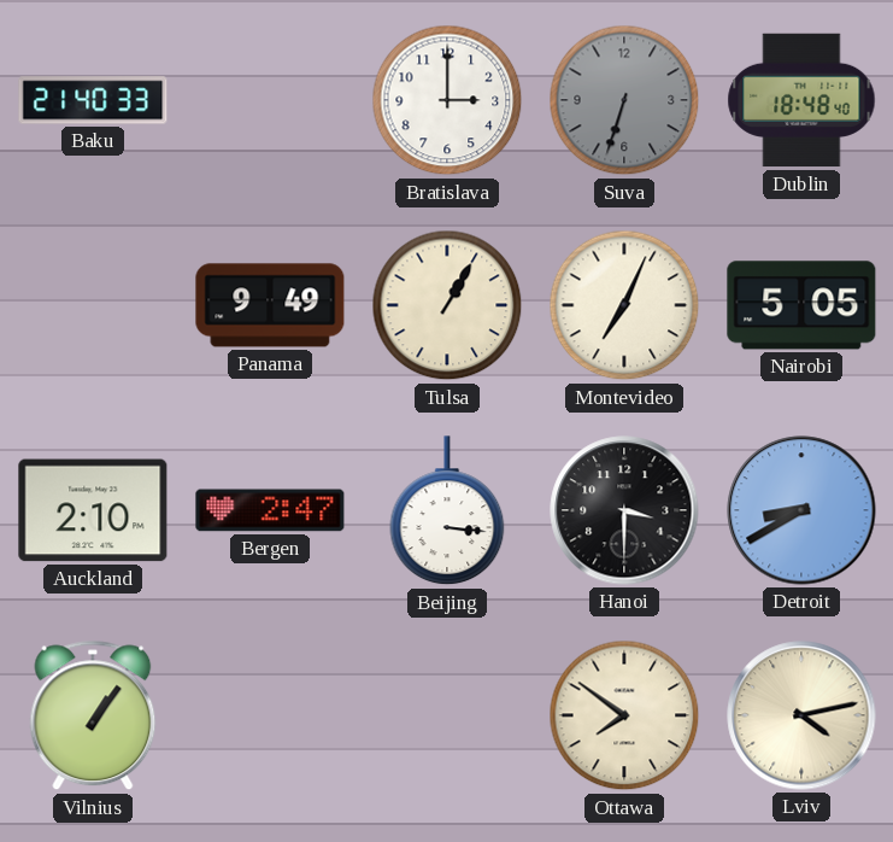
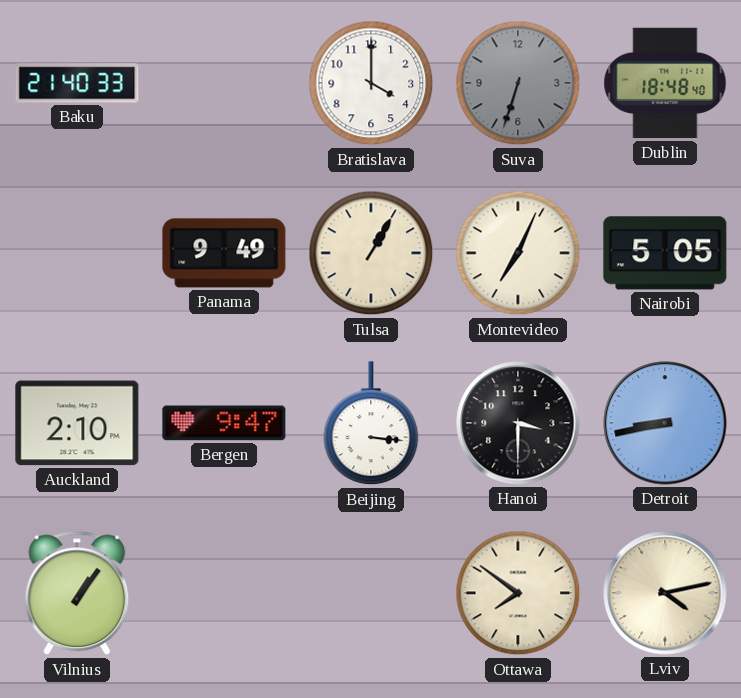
Bratislava: 3:00 -> 4:00
Bergen: 2:47 -> 9:47
Detroit: 8:40 -> 8:43
